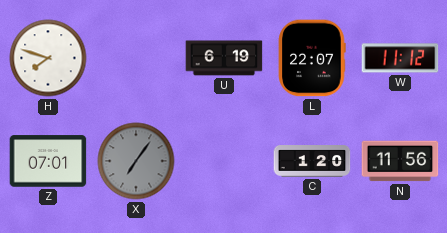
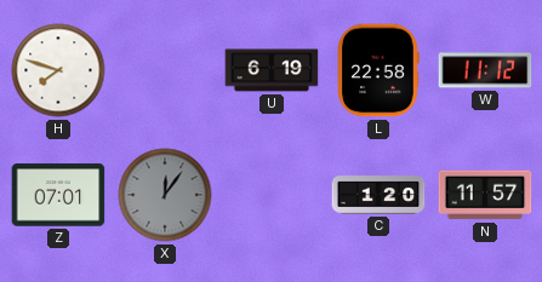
L: 22:07 -> 22:58
X: 7:06 -> 12:06
N: 11:56 -> 11:57
